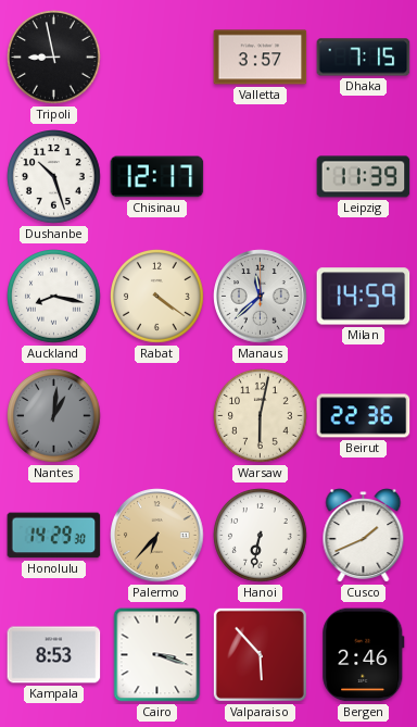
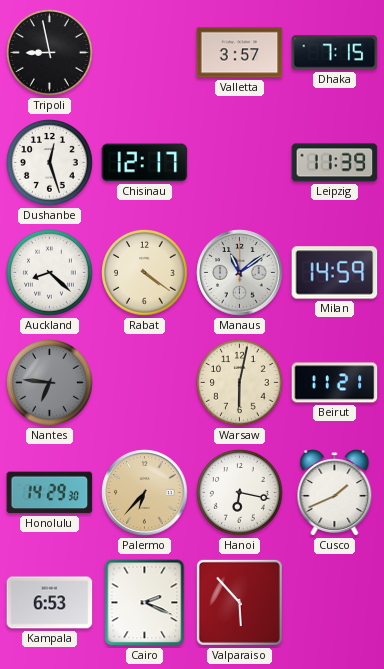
Dushanbe: 10:27 -> 12:27
Auckland: 8:17 -> 8:22
Manaus: 11:38 -> 11:09
Nantes: 1:01 -> 6:46
Beirut: 22:36 -> 11:21
Hanoi: 6:32 -> 6:17
Kampala: 8:53 -> 6:53
Cairo: 3:18 -> 2:19
Bergen: 2:46 -> none
